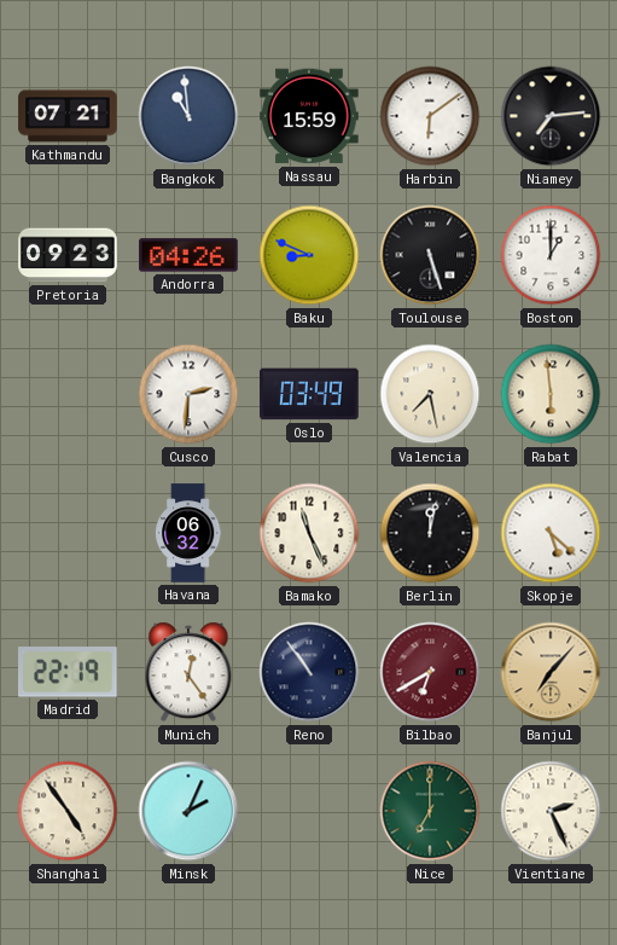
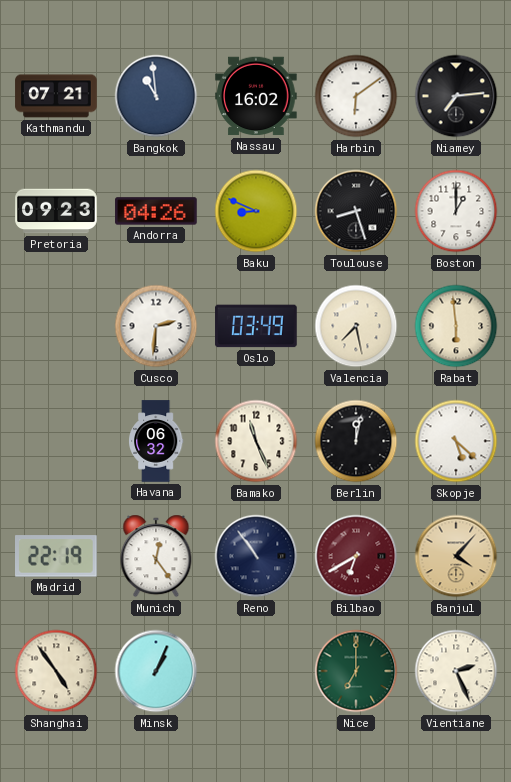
Nassau: 15:59 -> 16:02
Toulouse: 5:27 -> 8:27
Banjul: 7:07 -> 4:07
Minsk: 2:04 -> 1:04
